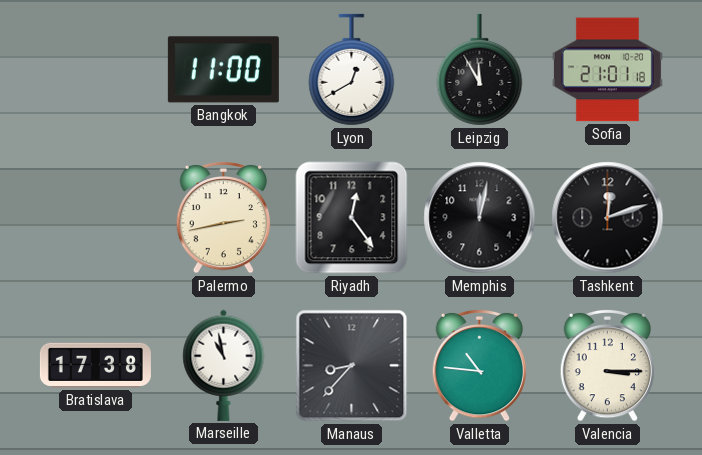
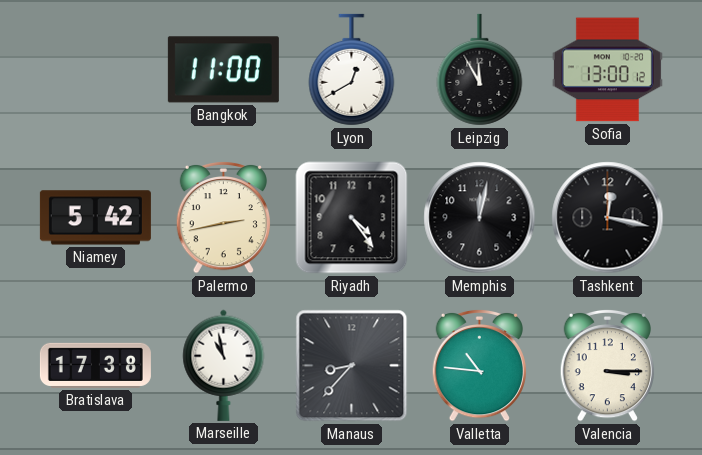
Sofia: 21:01 -> 13:00
Niamey: none -> 5:42
Riyadh: 12:24 -> 4:24
Tashkent: 12:12 -> 12:17
